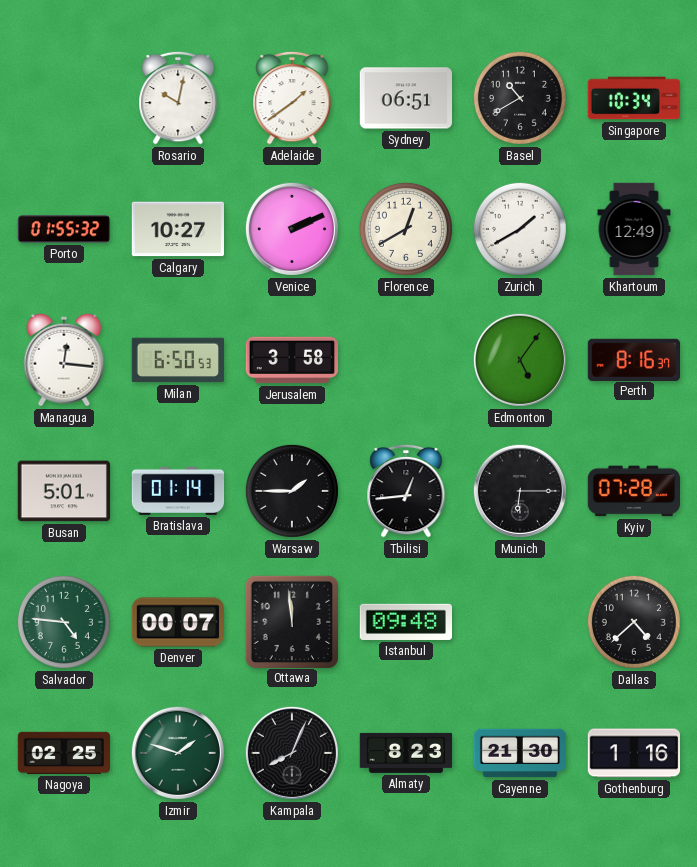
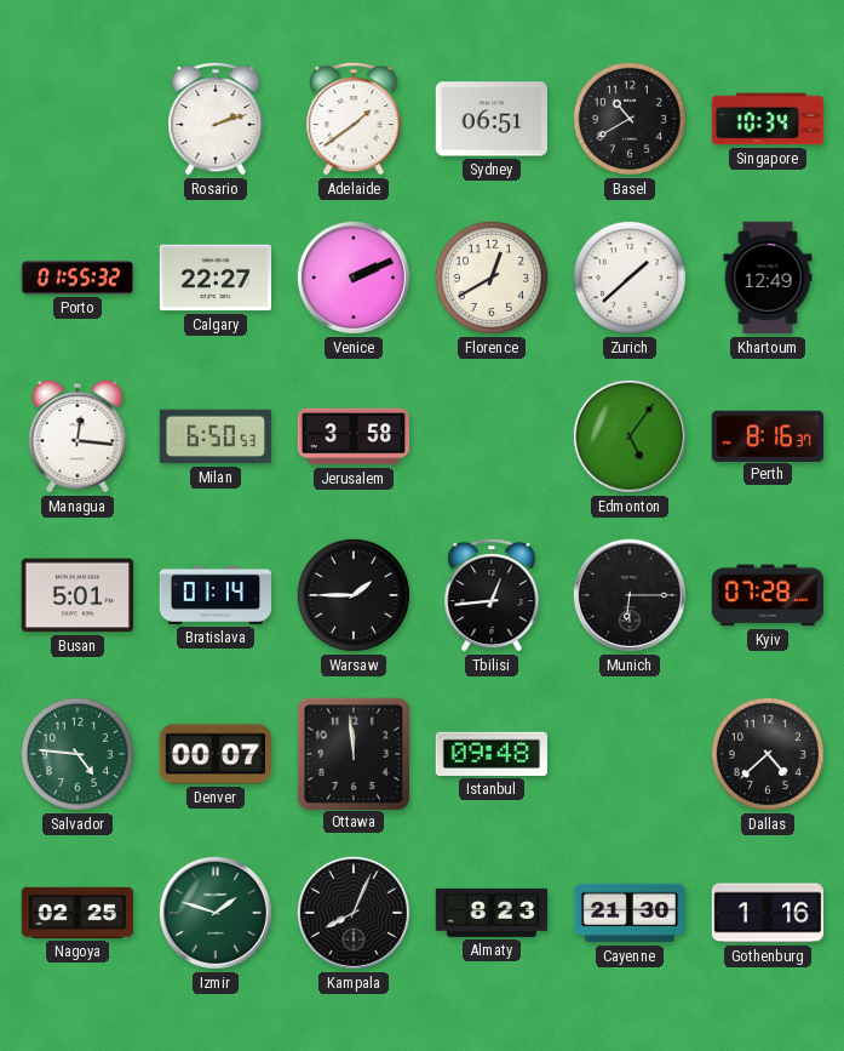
Rosario: 10:02 -> 2:12
Calgary: 10:27 -> 22:27
Zurich: 1:40 -> 1:38
